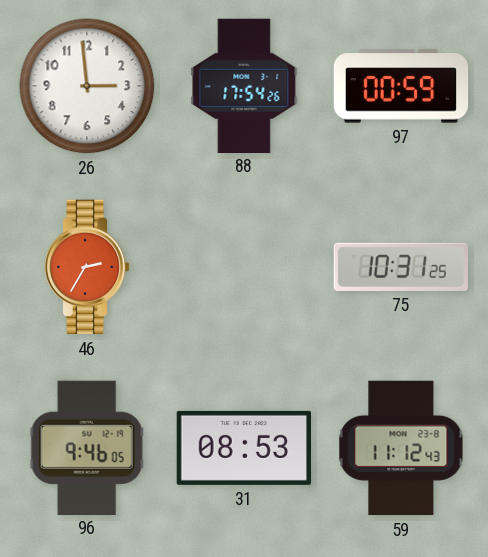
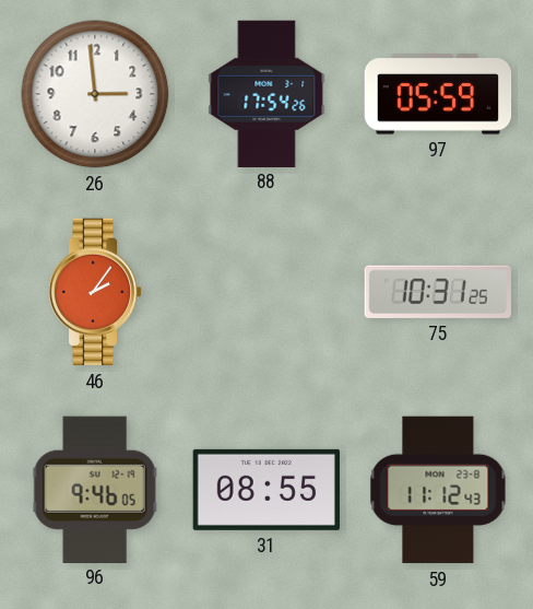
97: 00:59 -> 05:59
46: 2:35 -> 2:06
31: 08:53 -> 08:55
